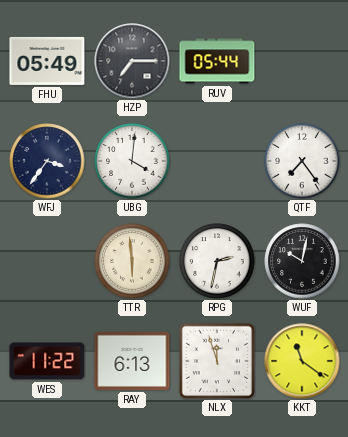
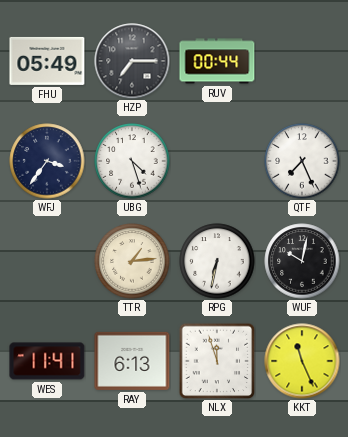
RUV: 05:44 -> 00:44
UBG: 4:01 -> 4:27
QTF: 7:24 -> 7:26
TTR: 5:59 -> 1:14
RPG: 2:32 -> 6:32
WES: 11:22 -> 11:41
KKT: 11:21 -> 11:26
